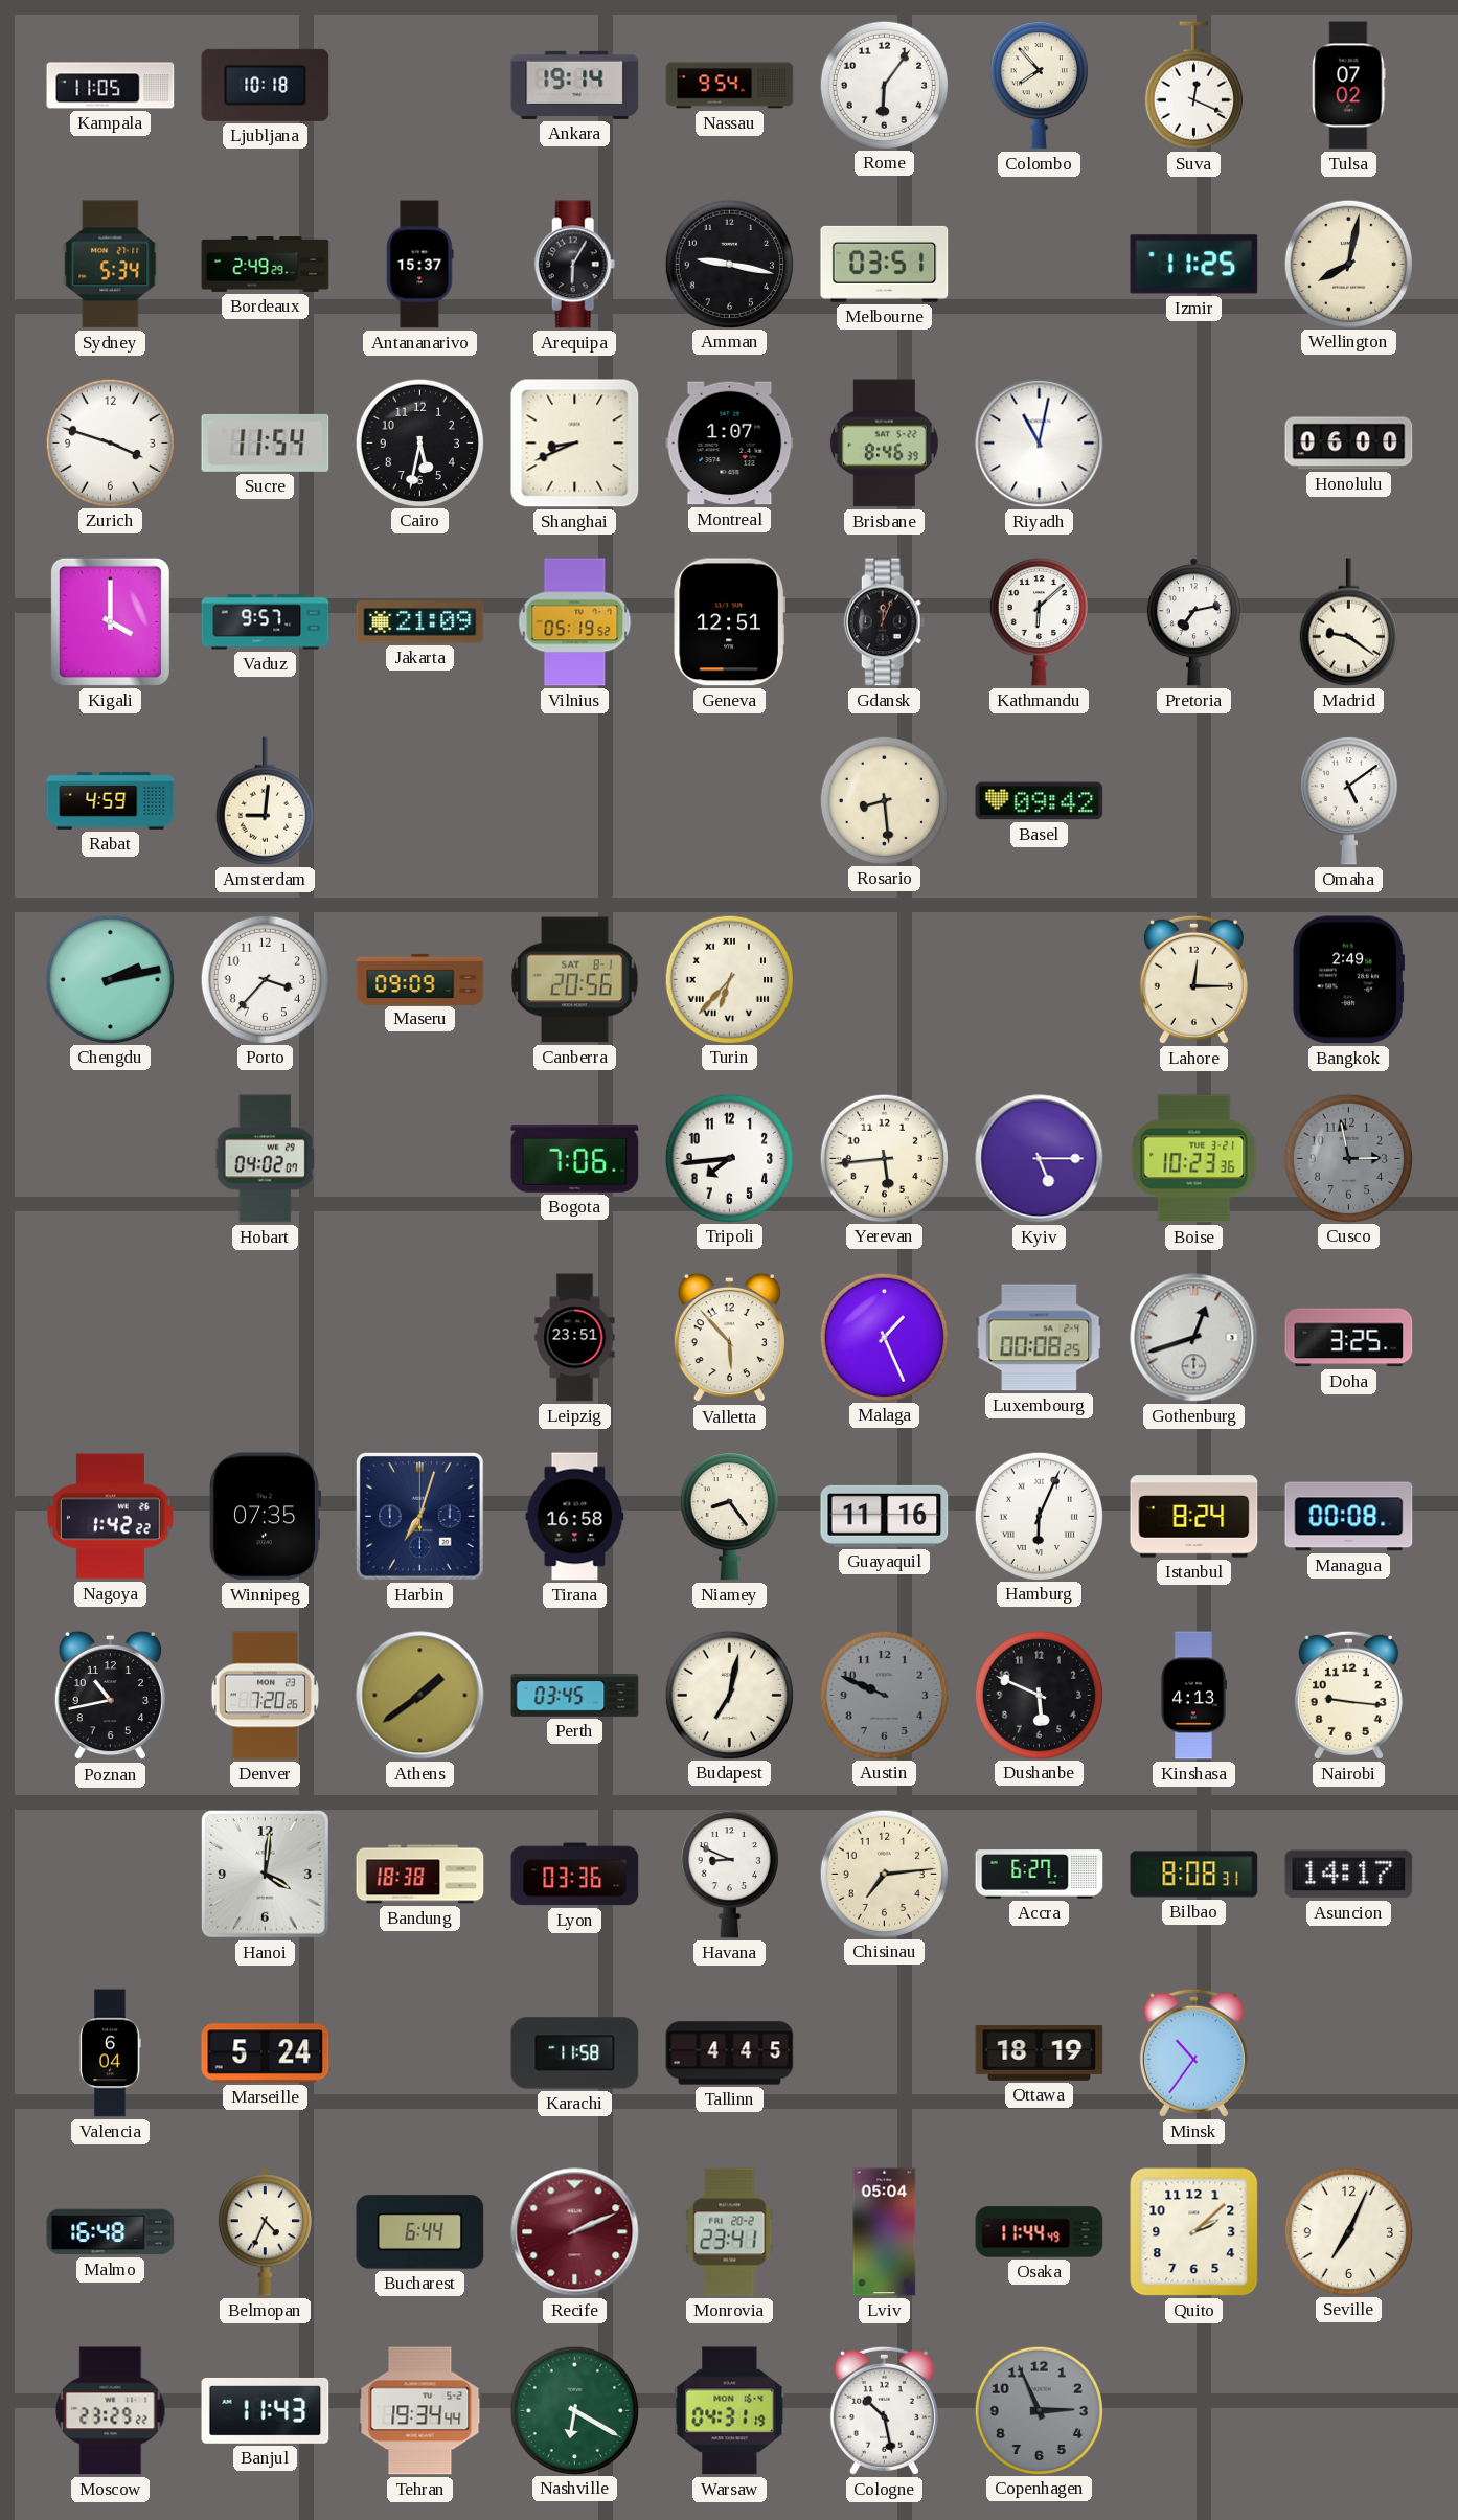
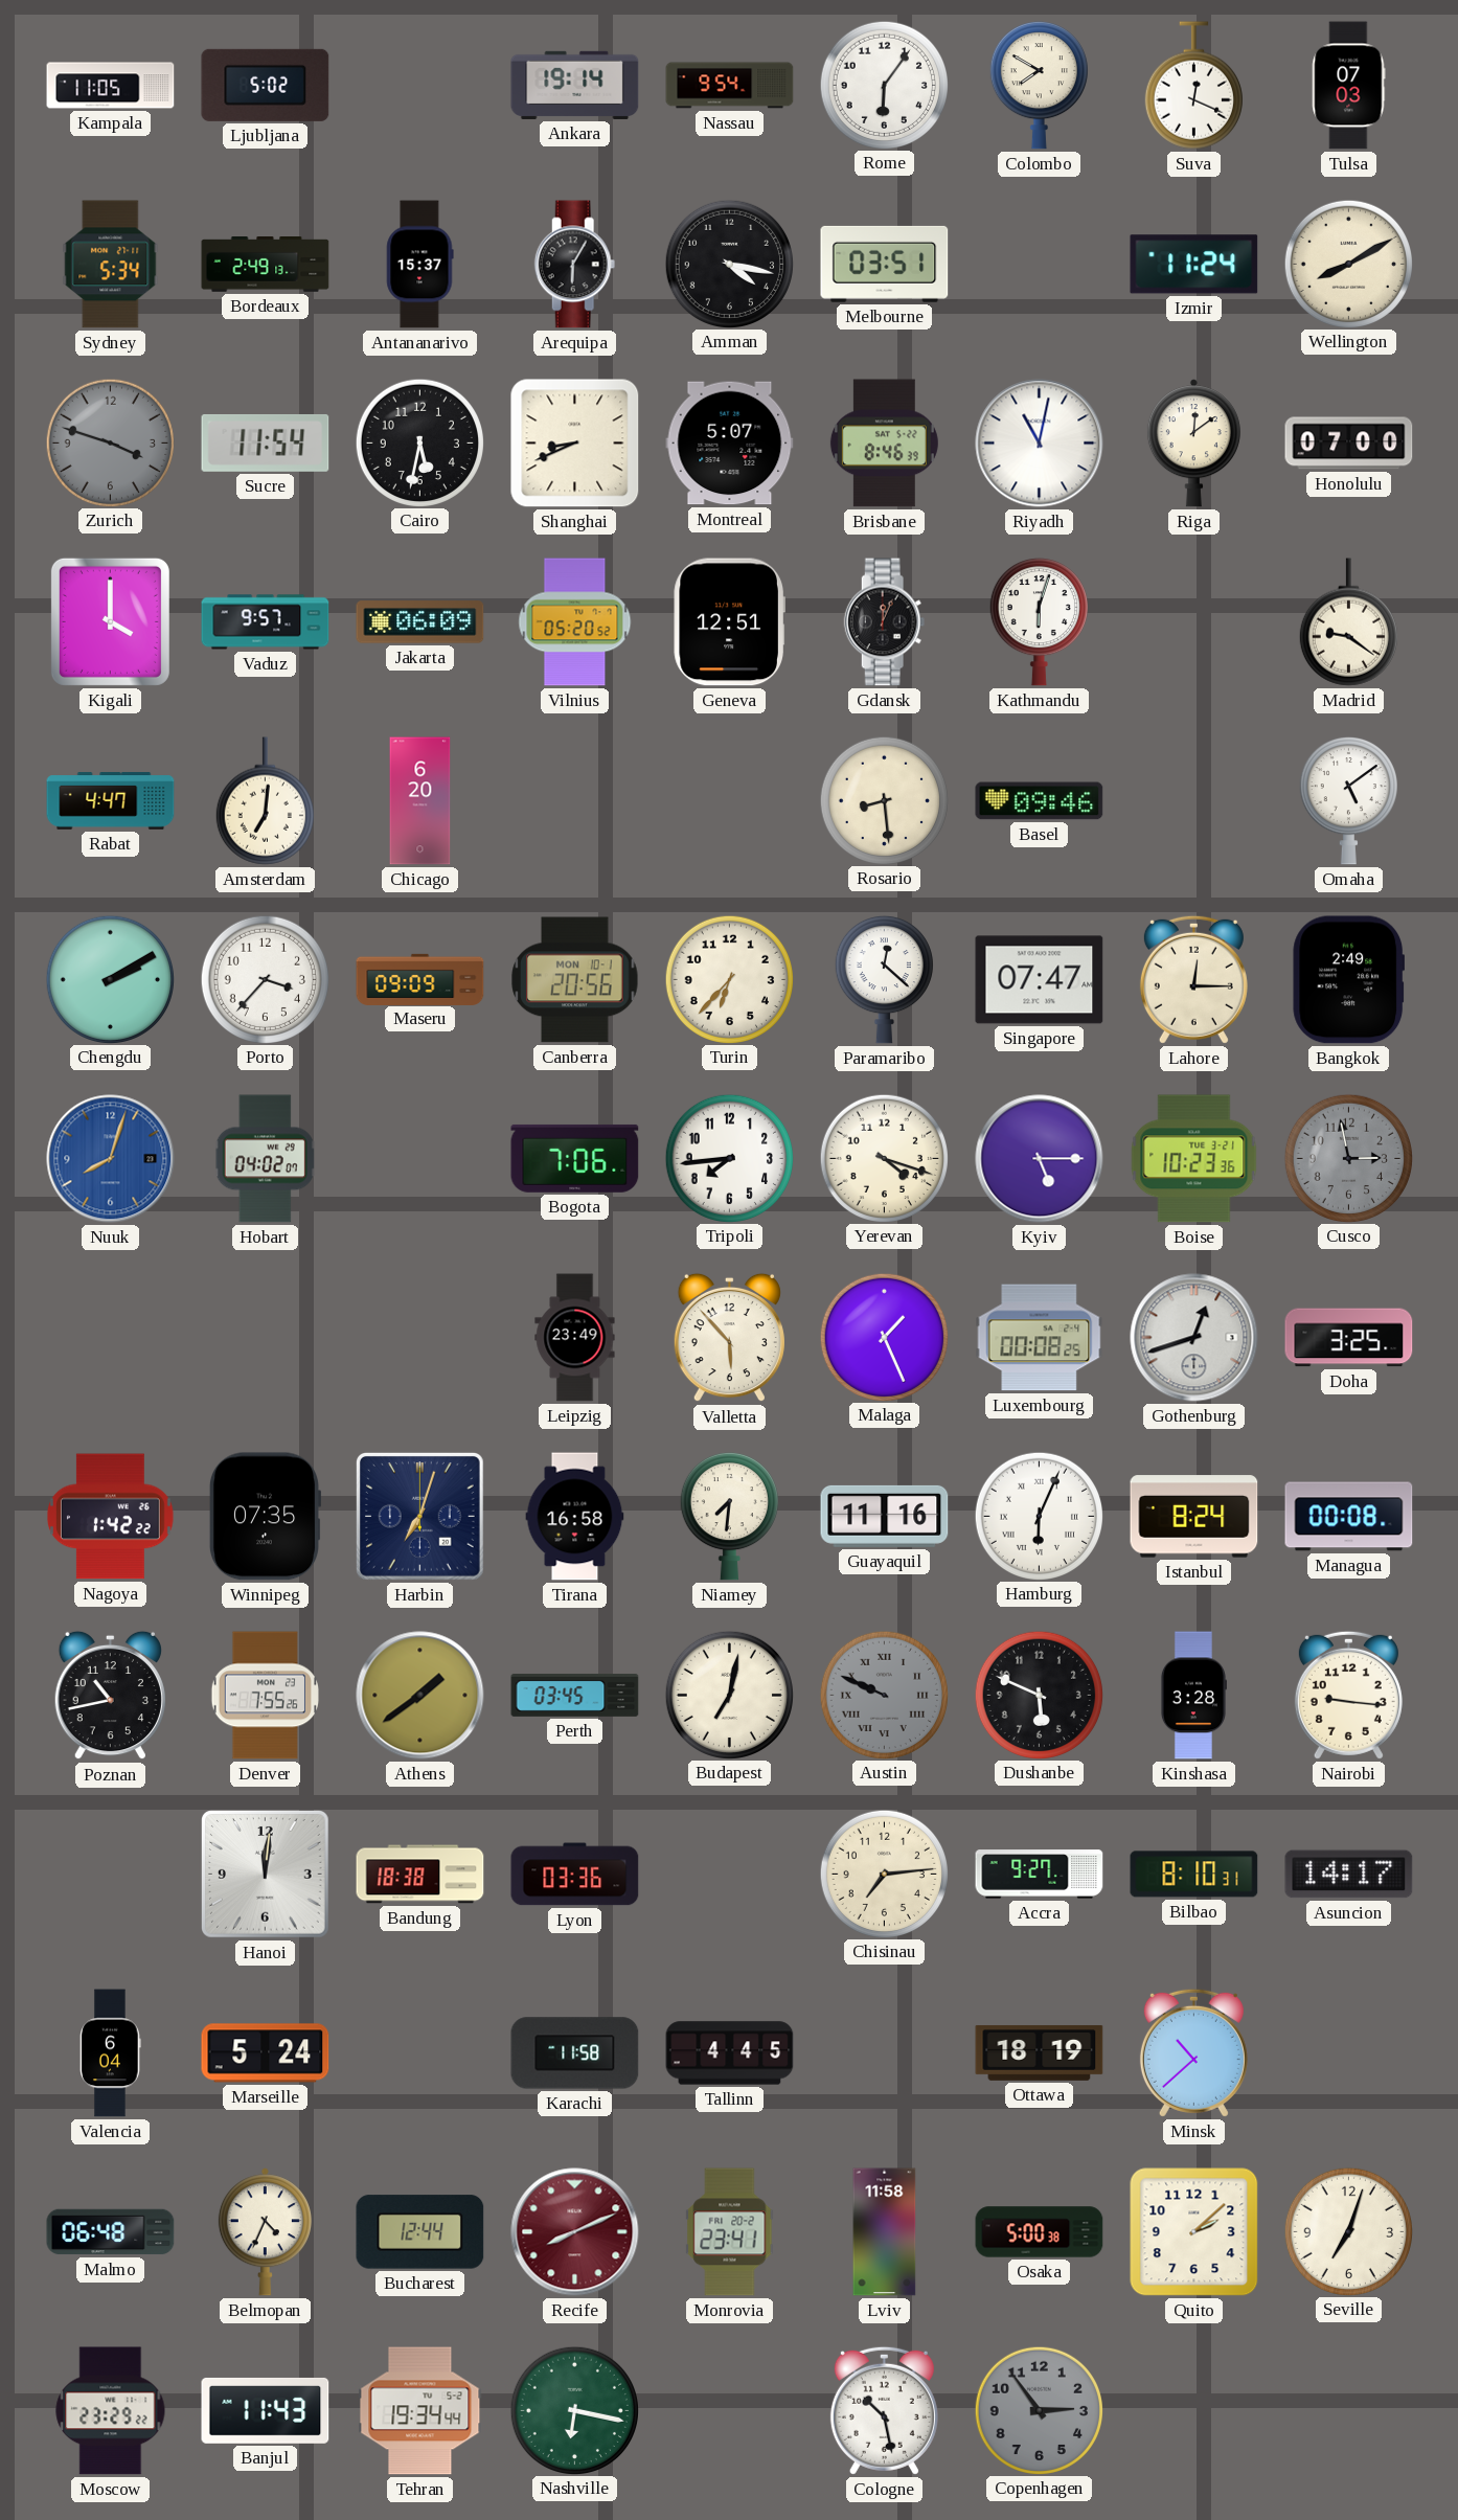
Ljubljana: 10:18 -> 5:02
Colombo: 7:53 -> 7:50
Tulsa: 07:02 -> 07:03
Bordeaux: 2:49:29 -> 2:49:13
Amman: 9:17 -> 4:17
Izmir: 11:25 -> 11:24
Wellington: 8:02 -> 8:10
Zurich dial: white -> grey
Montreal: 1:07 -> 5:07
Riga: none -> 12:09
Honolulu: 06:00 -> 07:00
Jakarta: 21:09 -> 06:09
Vilnius: 05:19 -> 05:20
Kathmandu: 6:08 -> 6:03
Pretoria: 7:13 -> none
Rabat: 4:59 -> 4:47
Amsterdam: 9:01 -> 7:01
Chicago: none -> 6:20
Basel: 09:42 -> 09:46
Chengdu: 2:13 -> 2:10
Canberra date: SAT 8-1 -> MON 10-1
Turin numerals: Roman -> Arabic
Paramaribo: none -> 12:22
Singapore: none -> 07:47
Nuuk: none -> 8:03
Yerevan: 5:44 -> 4:18
Leipzig: 23:51 -> 23:49
Niamey: 8:24 -> 7:31
Denver: 7:20 -> 7:55
Austin numerals: Arabic -> Roman
Kinshasa: 4:13 -> 3:28
Hanoi: 4:01 -> 12:01
Havana: 8:49 -> none
Accra: 6:27 -> 9:27
Bilbao: 8:08 -> 8:10
Minsk: 10:36 -> 10:38
Malmo: 16:48 -> 06:48
Bucharest: 6:44 -> 12:44
Recife: 2:11 -> 8:11
Lviv: 05:04 -> 11:58
Osaka: 11:44 -> 5:00
Seville: 7:04 -> 7:03
Nashville: 6:20 -> 6:17
Warsaw: 04:31 -> none
Copenhagen: 2:56 -> 2:54
